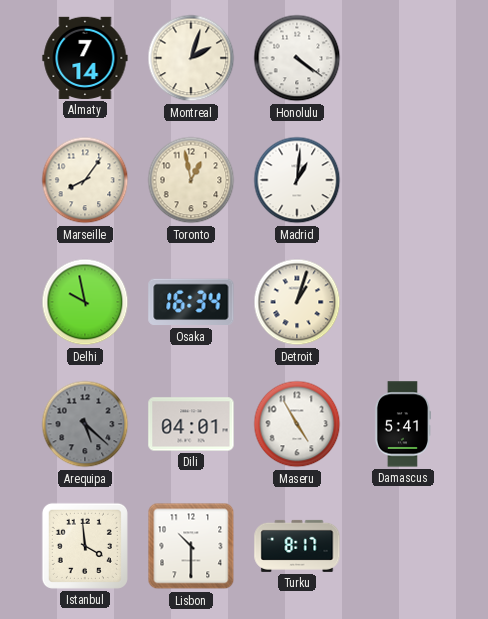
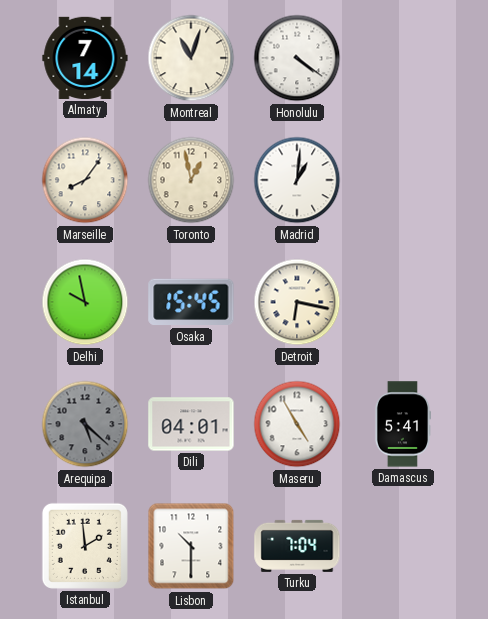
Montreal: 2:03 -> 11:03
Osaka: 16:34 -> 15:45
Detroit: 1:03 -> 6:17
Istanbul: 3:59 -> 1:59
Turku: 8:17 -> 7:04
